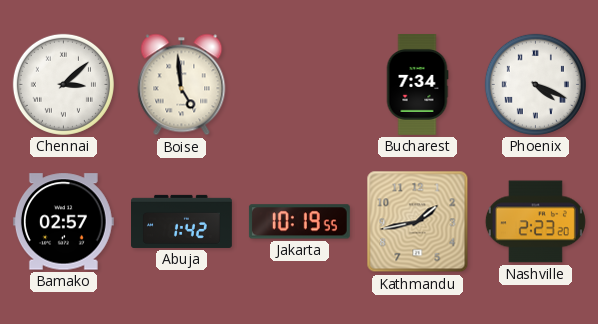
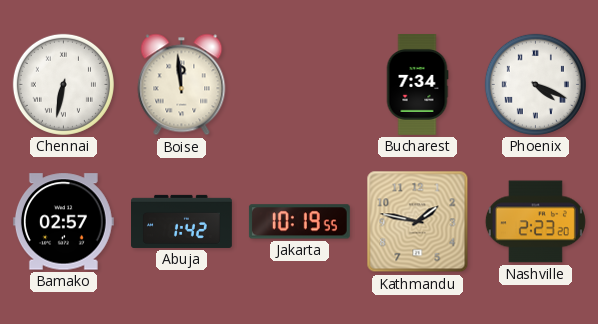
Chennai: 3:08 -> 6:32
Boise: 4:59 -> 11:59
Kathmandu: 1:43 -> 1:47
